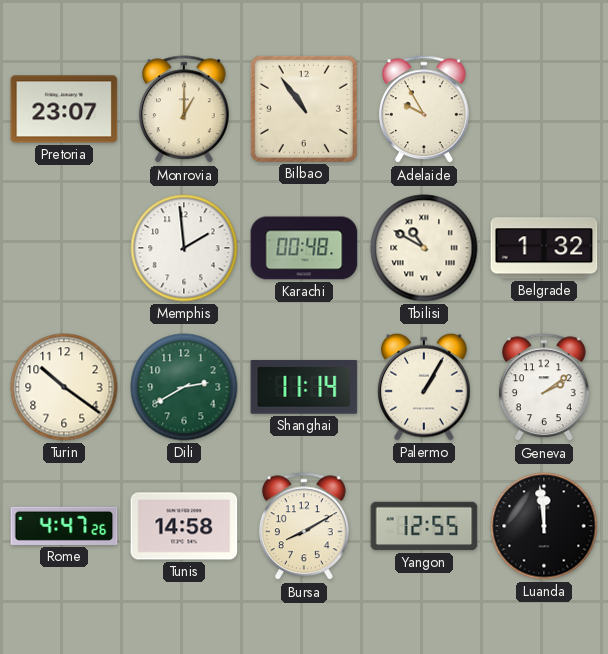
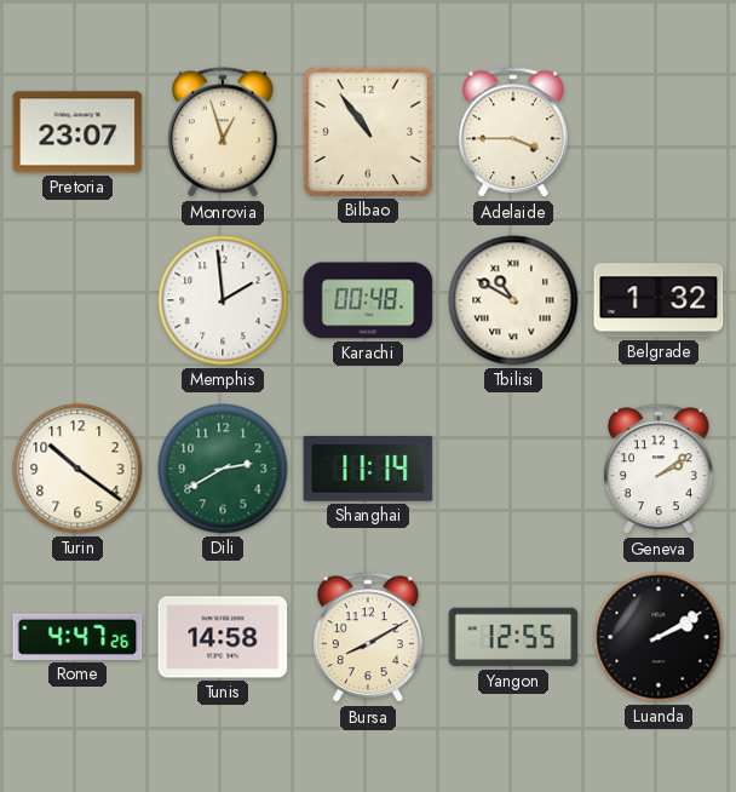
Monrovia: 1:00 -> 12:57
Adelaide: 9:55 -> 3:45
Palermo: 1:05 -> none
Luanda: 11:59 -> 2:10
